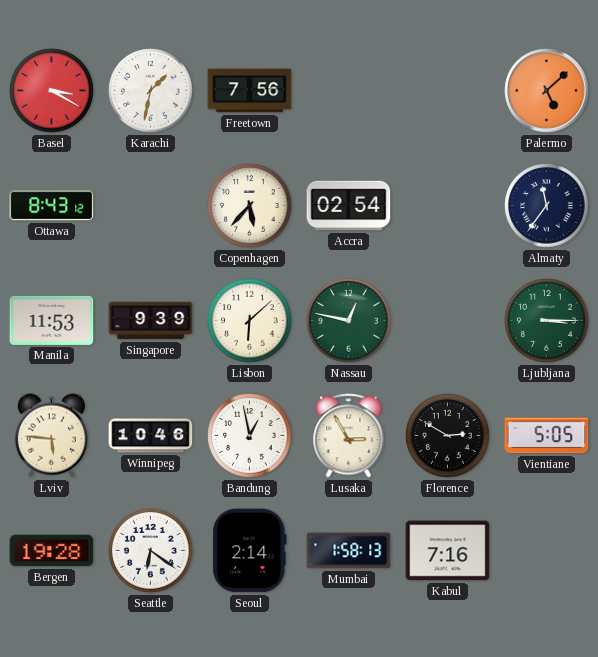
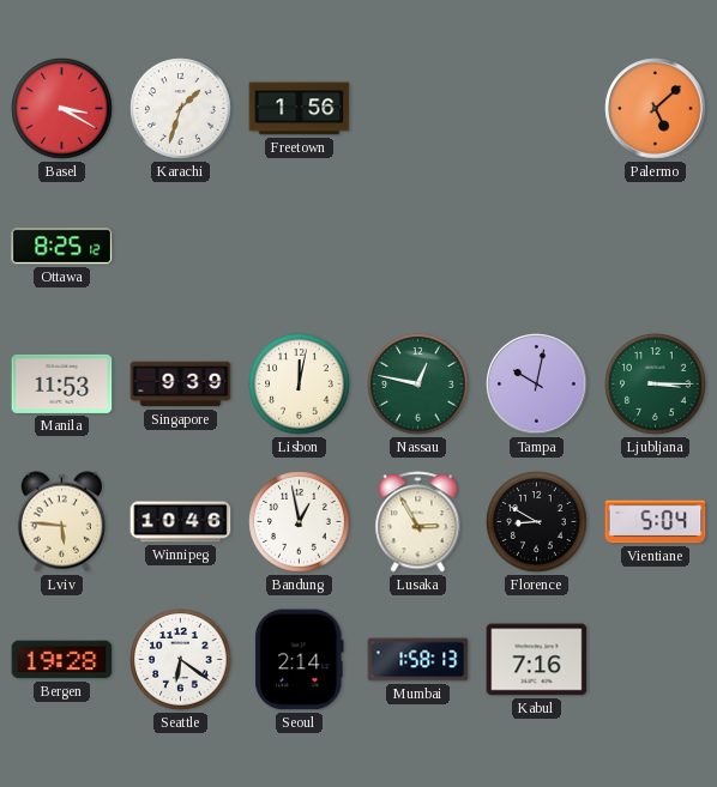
Karachi: 1:32 -> 1:33
Freetown: 7:56 -> 1:56
Ottawa: 8:43 -> 8:25
Copenhagen: 5:37 -> none
Accra: 02:54 -> none
Almaty: 11:36 -> none
Lisbon: 6:08 -> 12:02
Tampa: none -> 10:02
Florence: 2:50 -> 8:50
Vientiane: 5:05 -> 5:04
